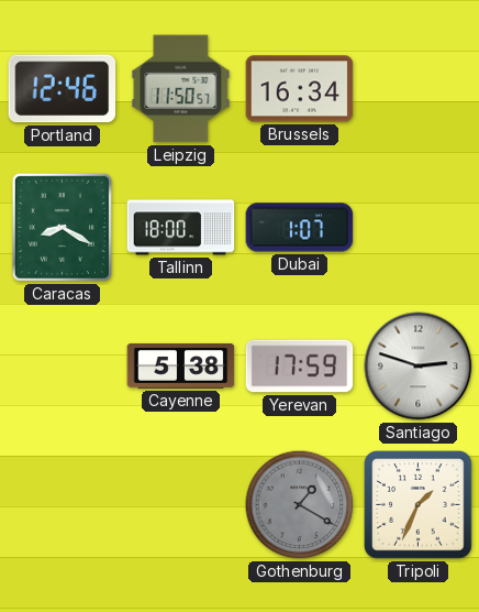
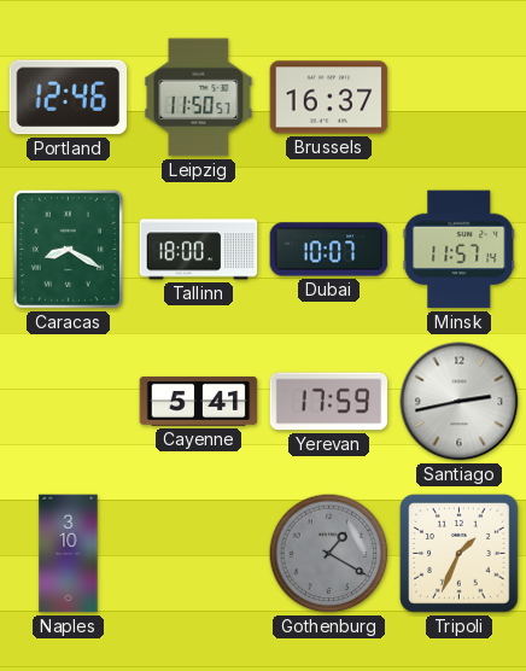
Brussels: 16:34 -> 16:37
Dubai: 1:07 -> 10:07
Minsk: none -> 11:57
Cayenne: 5:38 -> 5:41
Santiago: 2:48 -> 2:43
Naples: none -> 3:10
